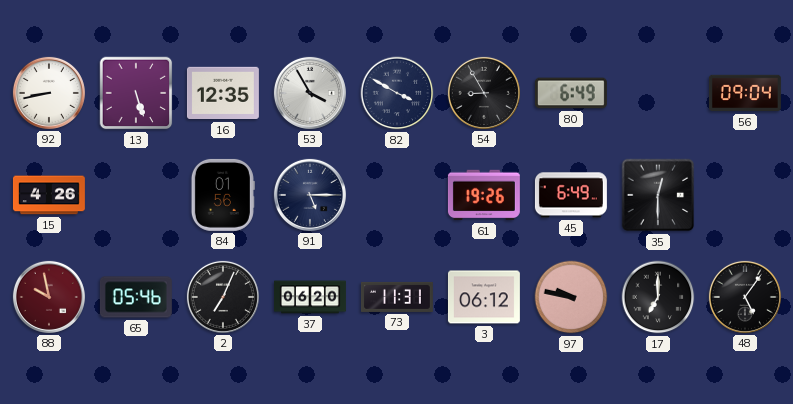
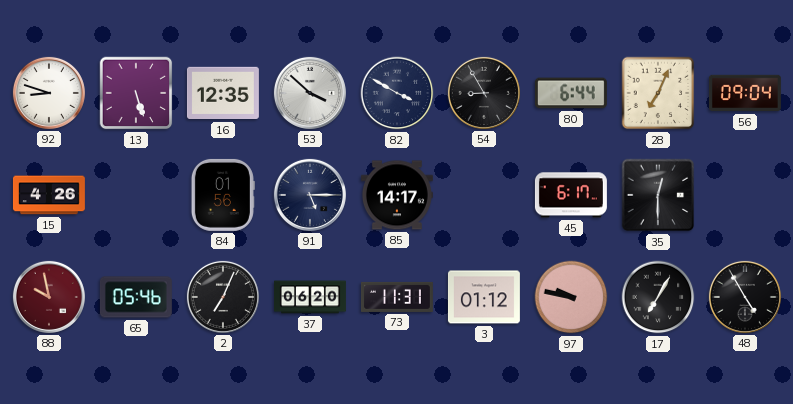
92: 8:43 -> 8:48
53: 3:55 -> 3:52
80: 6:49 -> 6:44
28: none -> 7:04
85: none -> 14:17
61: 19:26 -> none
45: 6:49 -> 6:17
3: 06:12 -> 01:12
17: 7:00 -> 7:05
48: 5:06 -> 4:55
